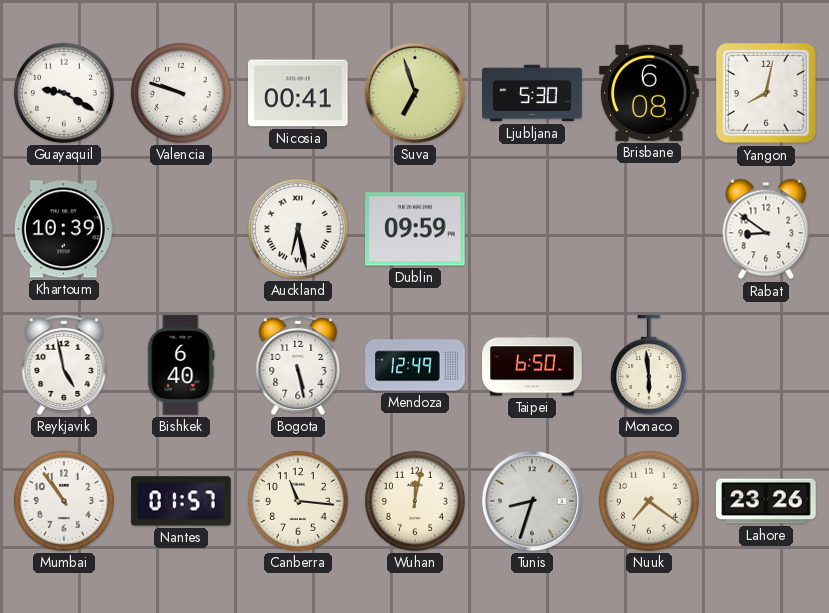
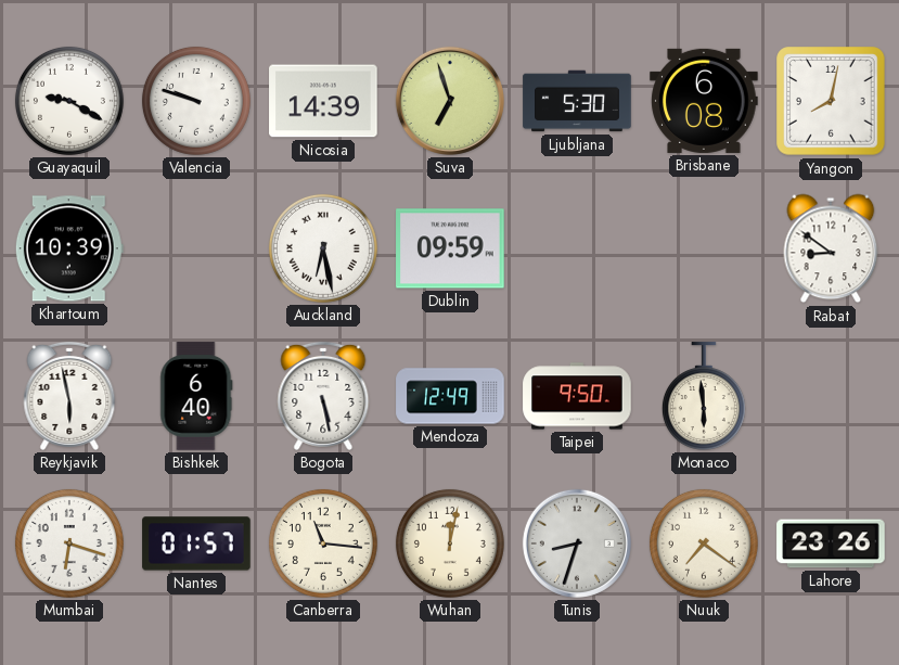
Nicosia: 00:41 -> 14:39
Reykjavik: 4:58 -> 5:58
Taipei: 6:50 -> 9:50
Mumbai: 10:54 -> 6:18
